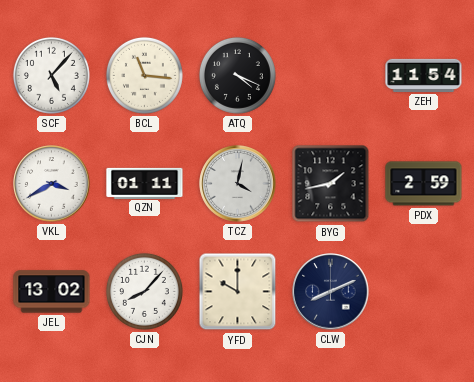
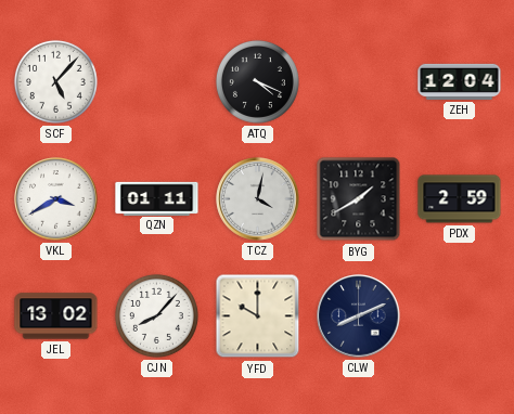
BCL: 11:16 -> none
ZEH: 11:54 -> 12:04
BYG: 1:43 -> 1:40
